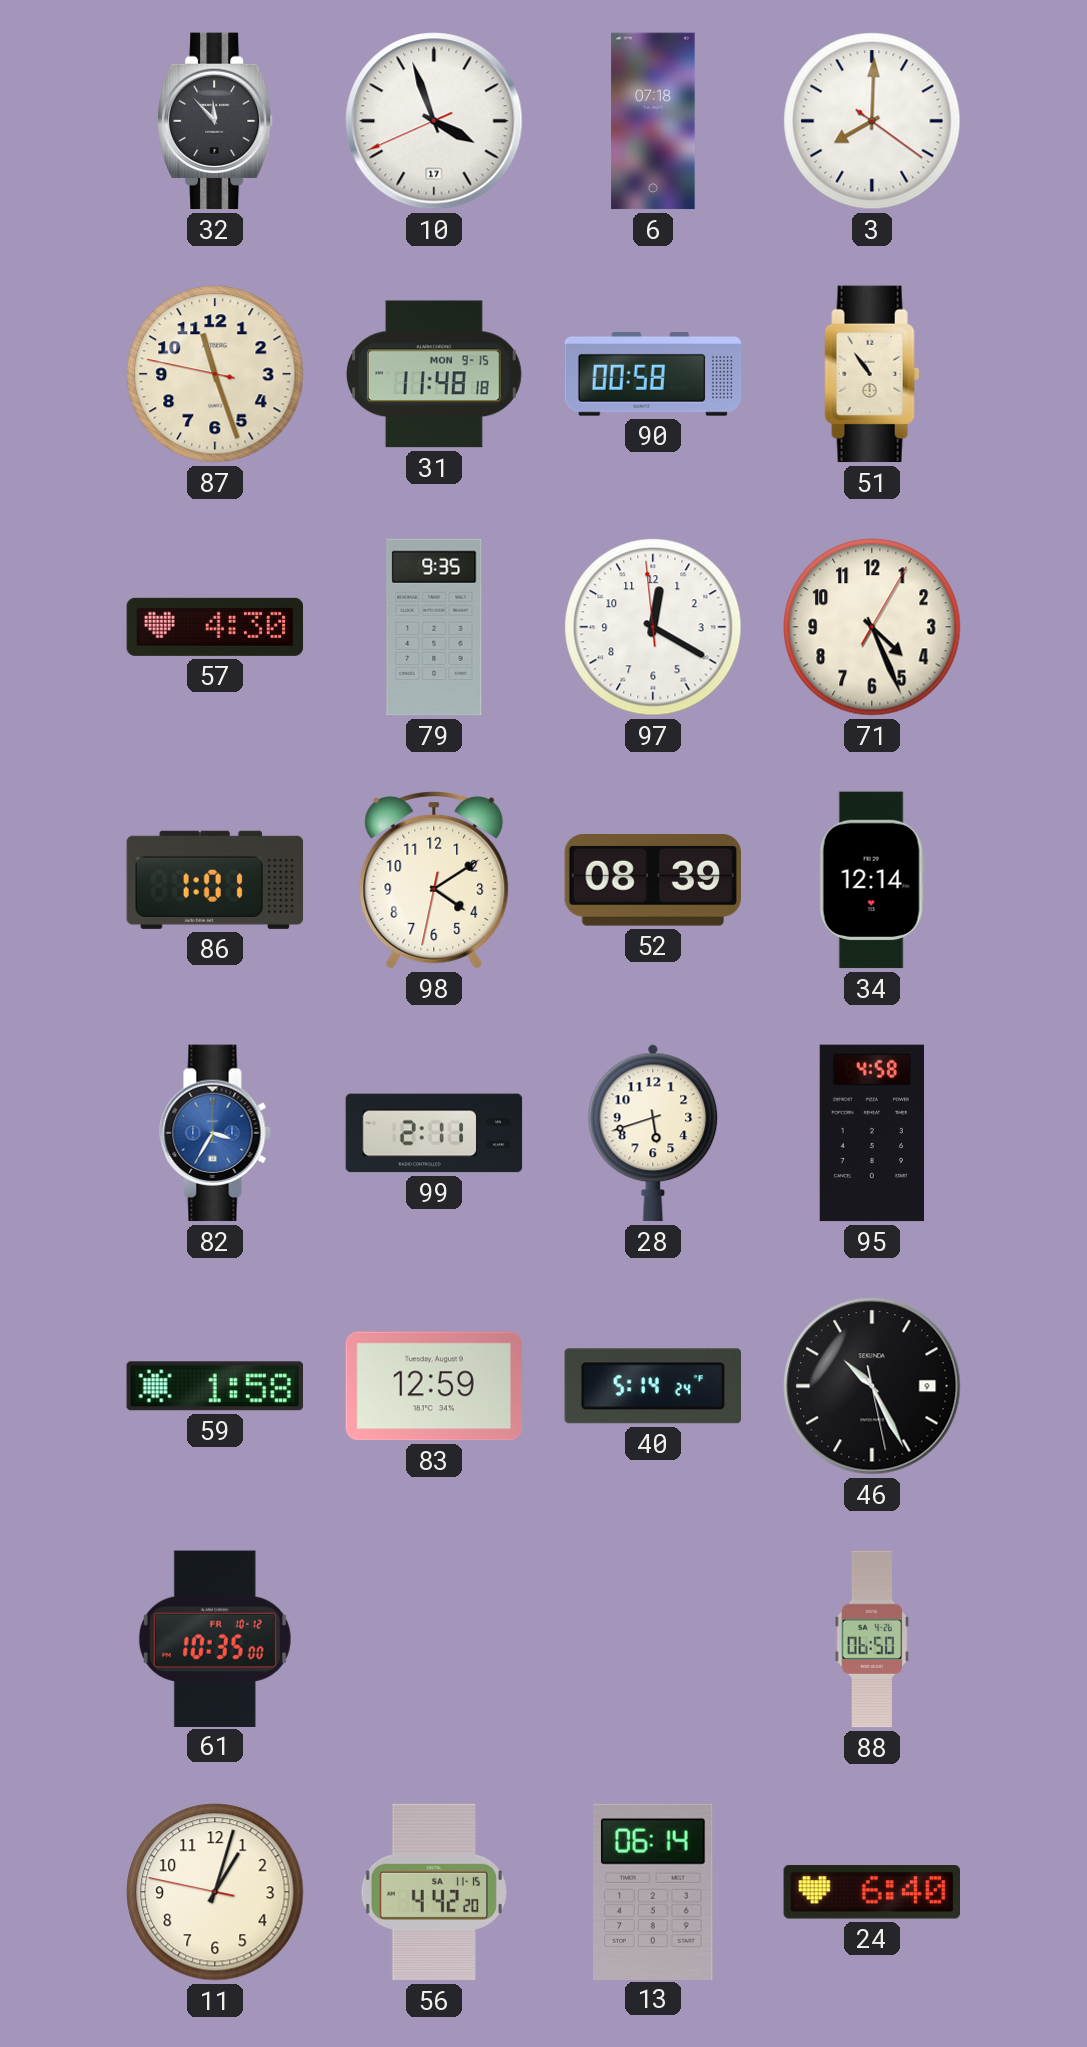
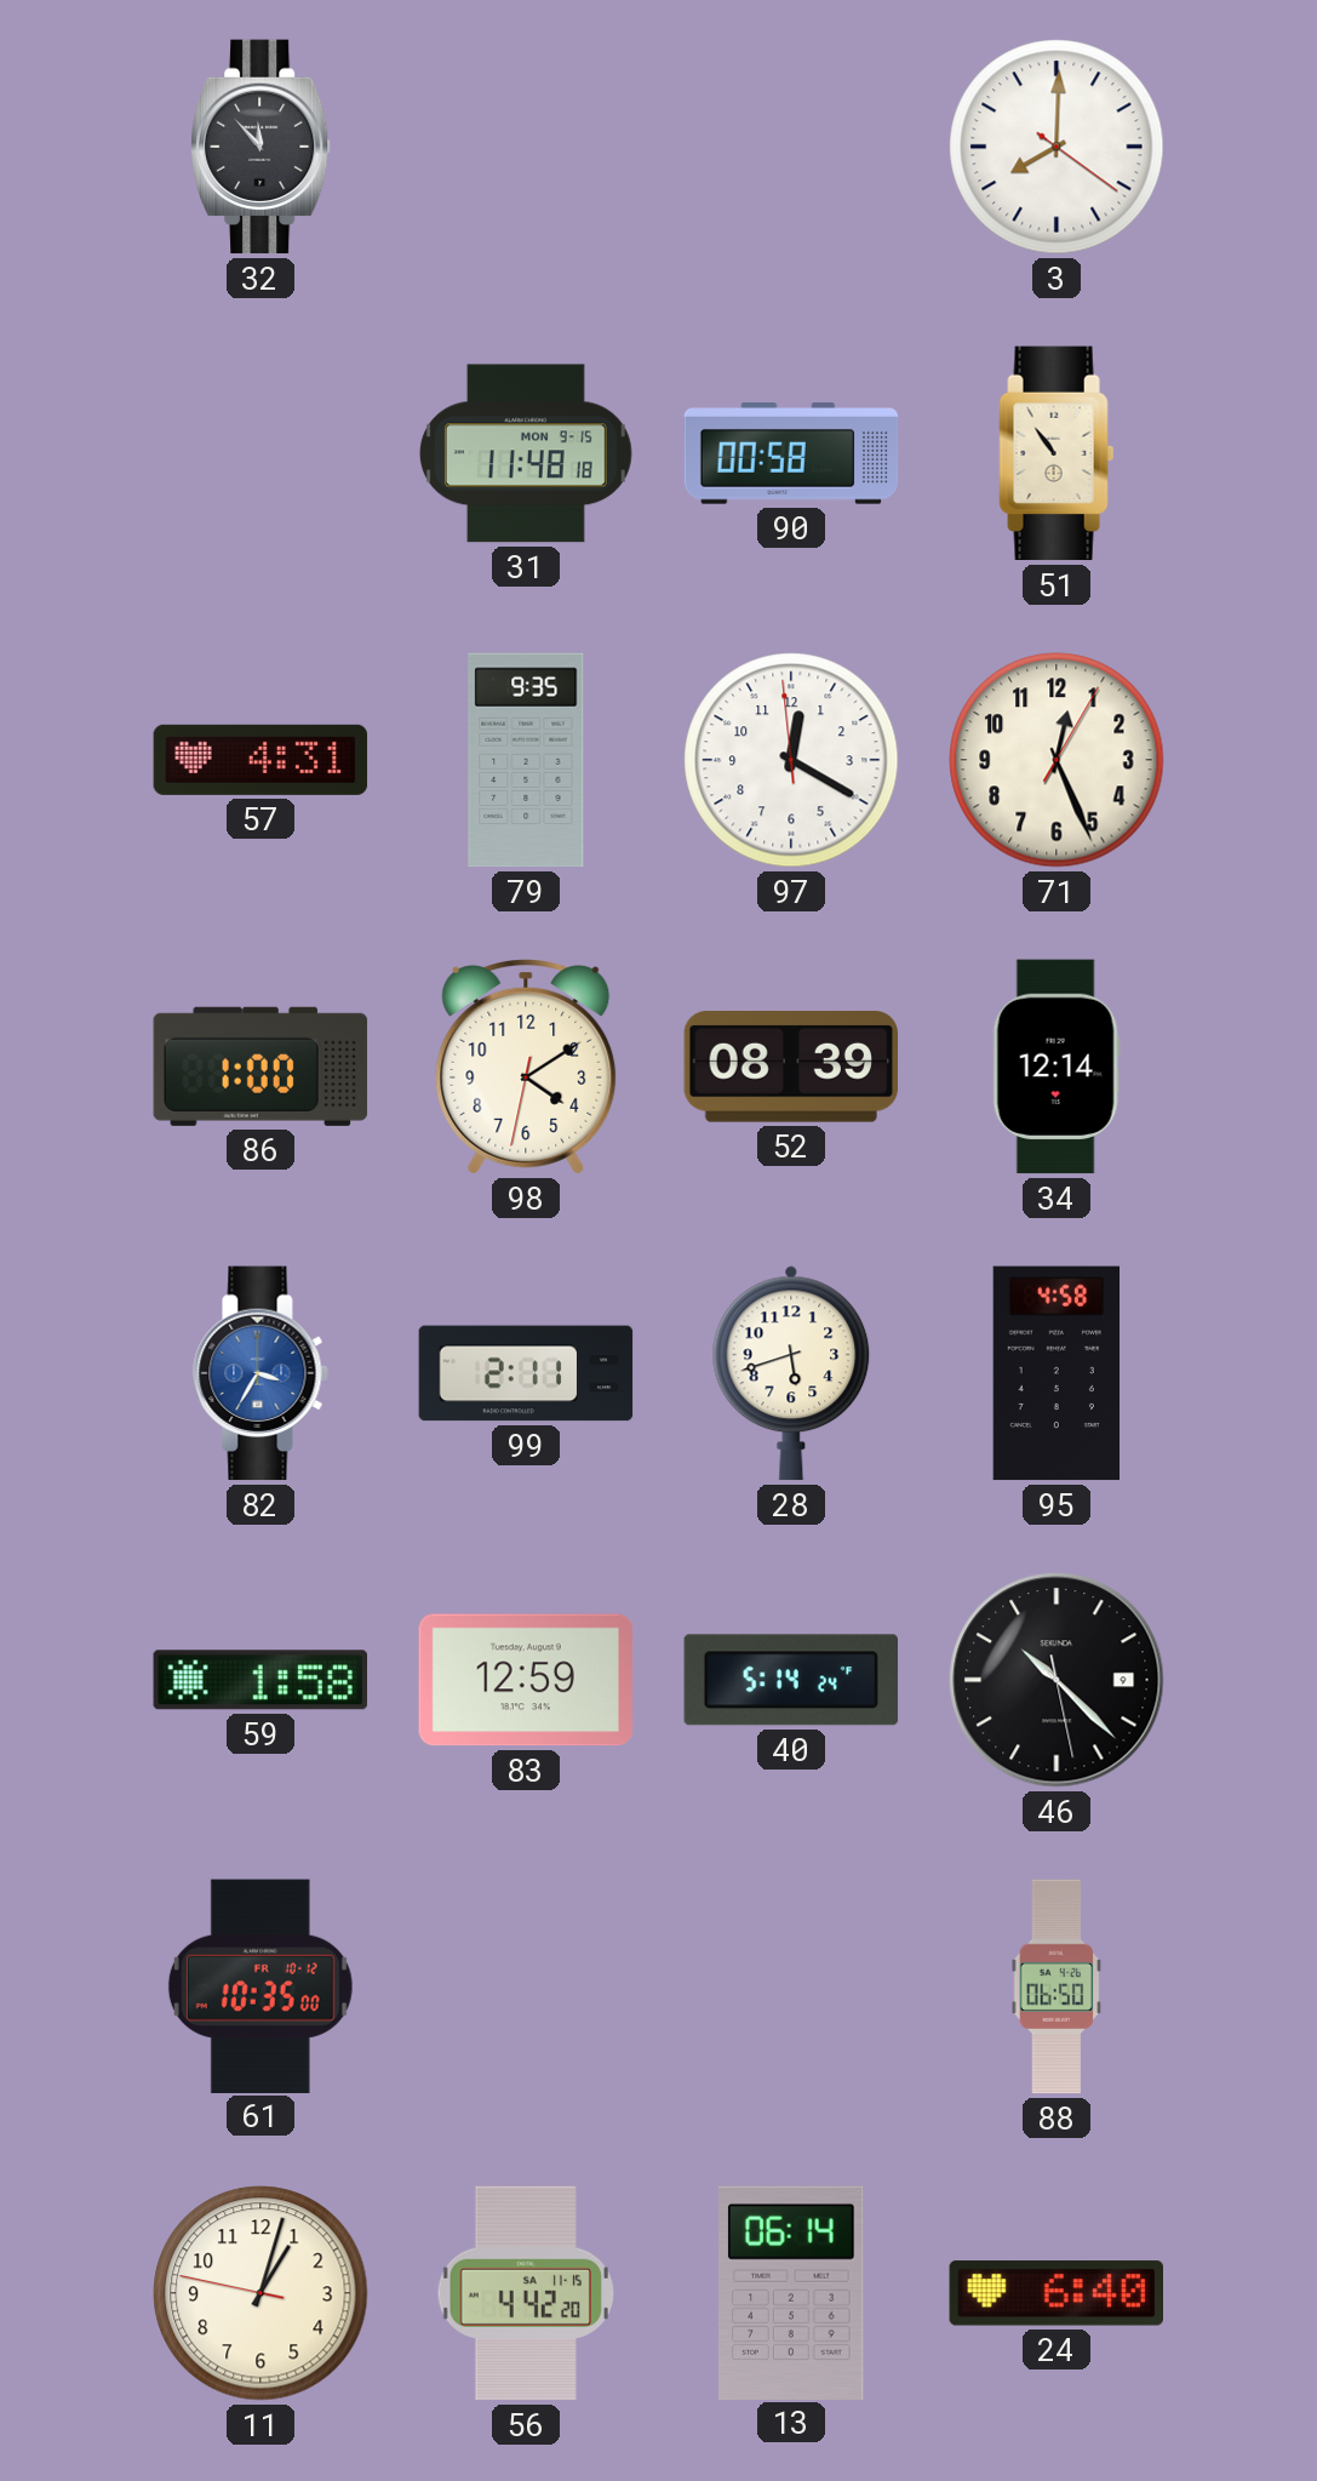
10: 3:56 -> none
6: 07:18 -> none
87: 11:26 -> none
57: 4:30 -> 4:31
71: 4:26 -> 12:26
86: 1:01 -> 1:00
46: 10:25 -> 10:22
